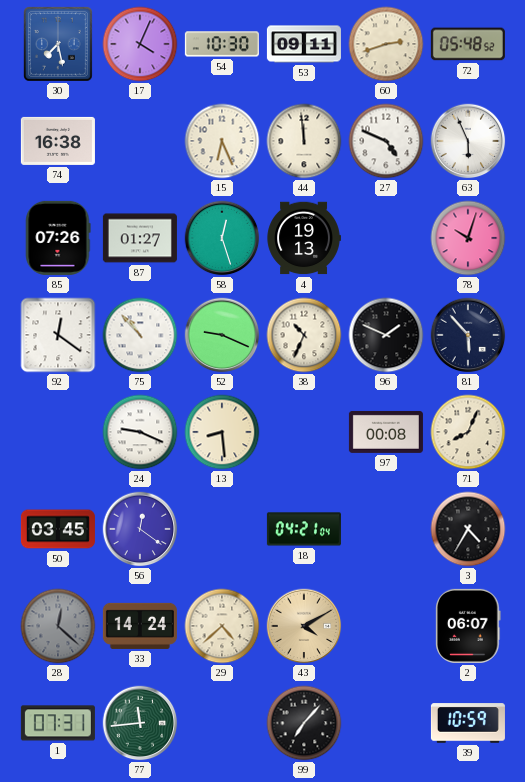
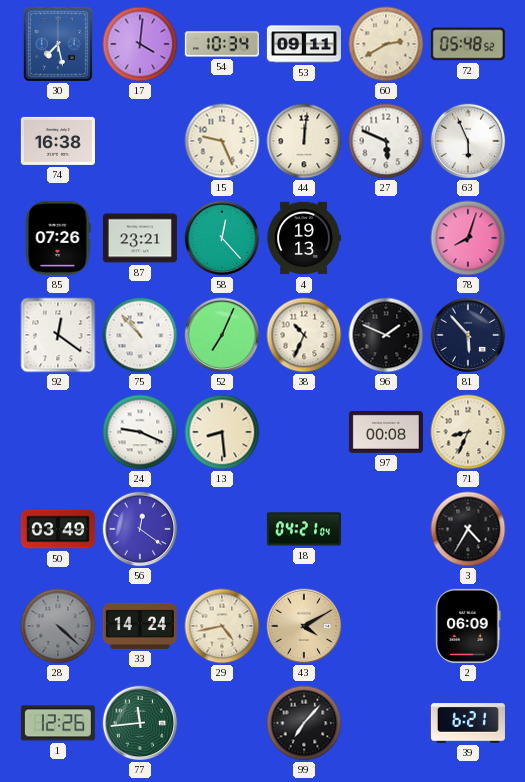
17: 4:04 -> 4:01
54: 10:30 -> 10:34
60: 2:42 -> 2:40
15: 6:26 -> 9:26
44: 11:59 -> 12:01
27: 4:49 -> 5:49
87: 01:27 -> 23:21
58: 12:27 -> 12:23
78: 10:03 -> 8:03
52: 9:19 -> 7:04
71: 8:04 -> 8:34
50: 03:45 -> 03:49
28: 12:22 -> 4:22
29: 4:38 -> 4:43
2: 06:07 -> 06:09
1: 07:31 -> 12:26
39: 10:59 -> 6:21
